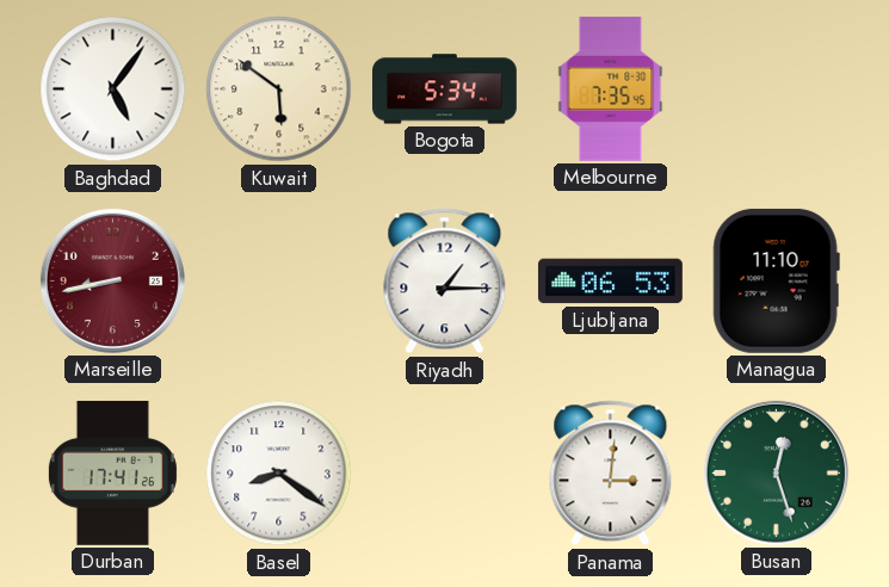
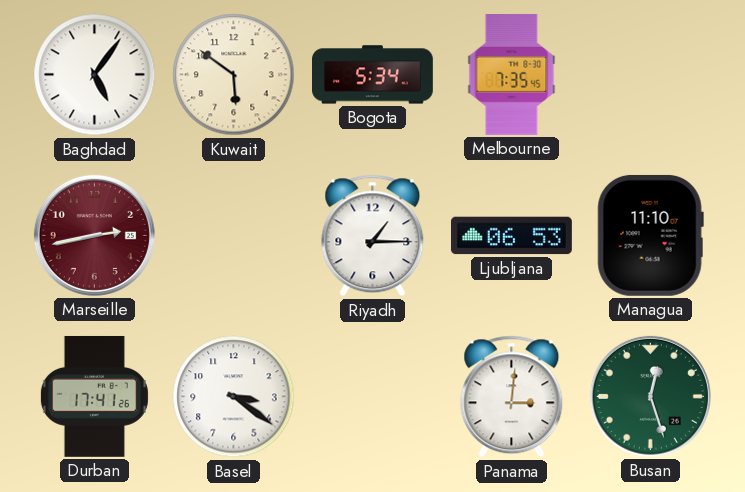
Marseille: 8:43 -> 2:43
Basel: 8:21 -> 3:21
